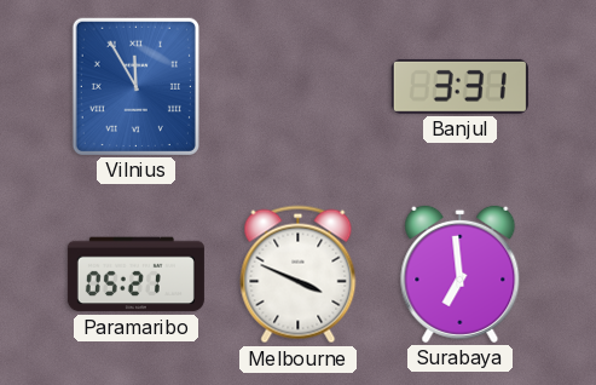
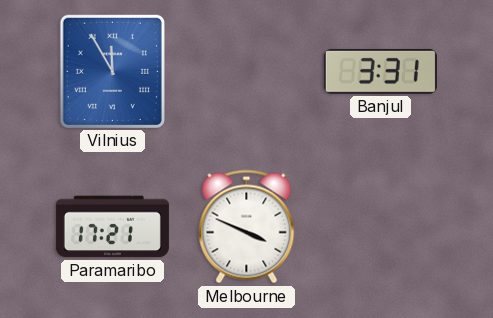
Paramaribo: 05:21 -> 17:21
Surabaya: 6:59 -> none
